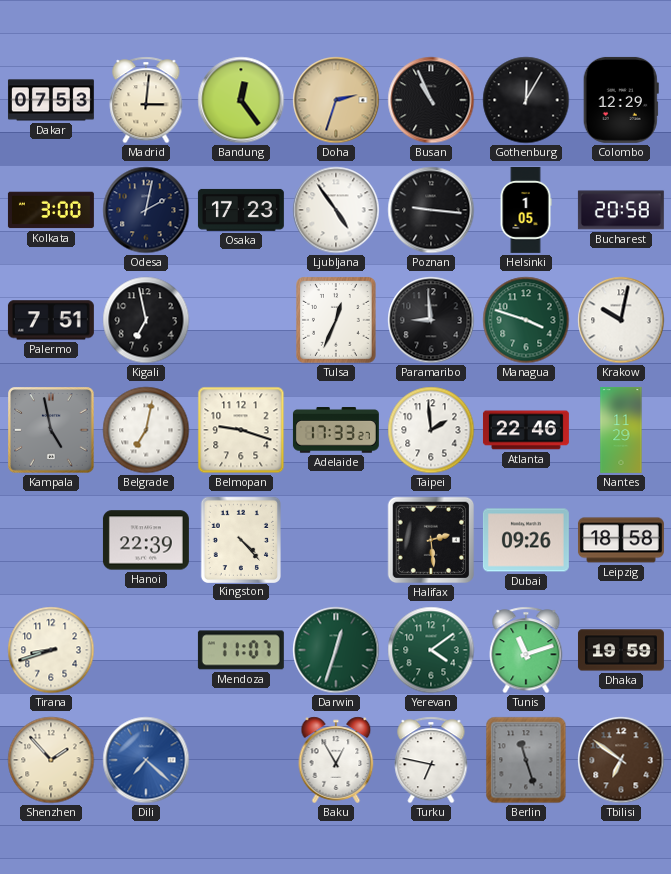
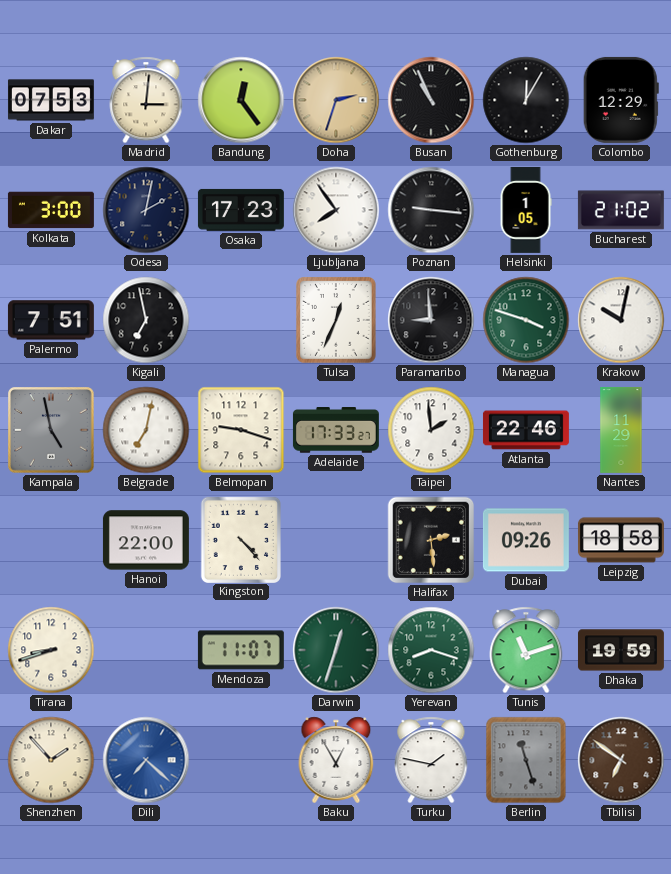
Ljubljana: 4:54 -> 7:54
Bucharest: 20:58 -> 21:02
Hanoi: 22:39 -> 22:00
Yerevan: 4:09 -> 8:18
Turku: 6:47 -> 1:47
